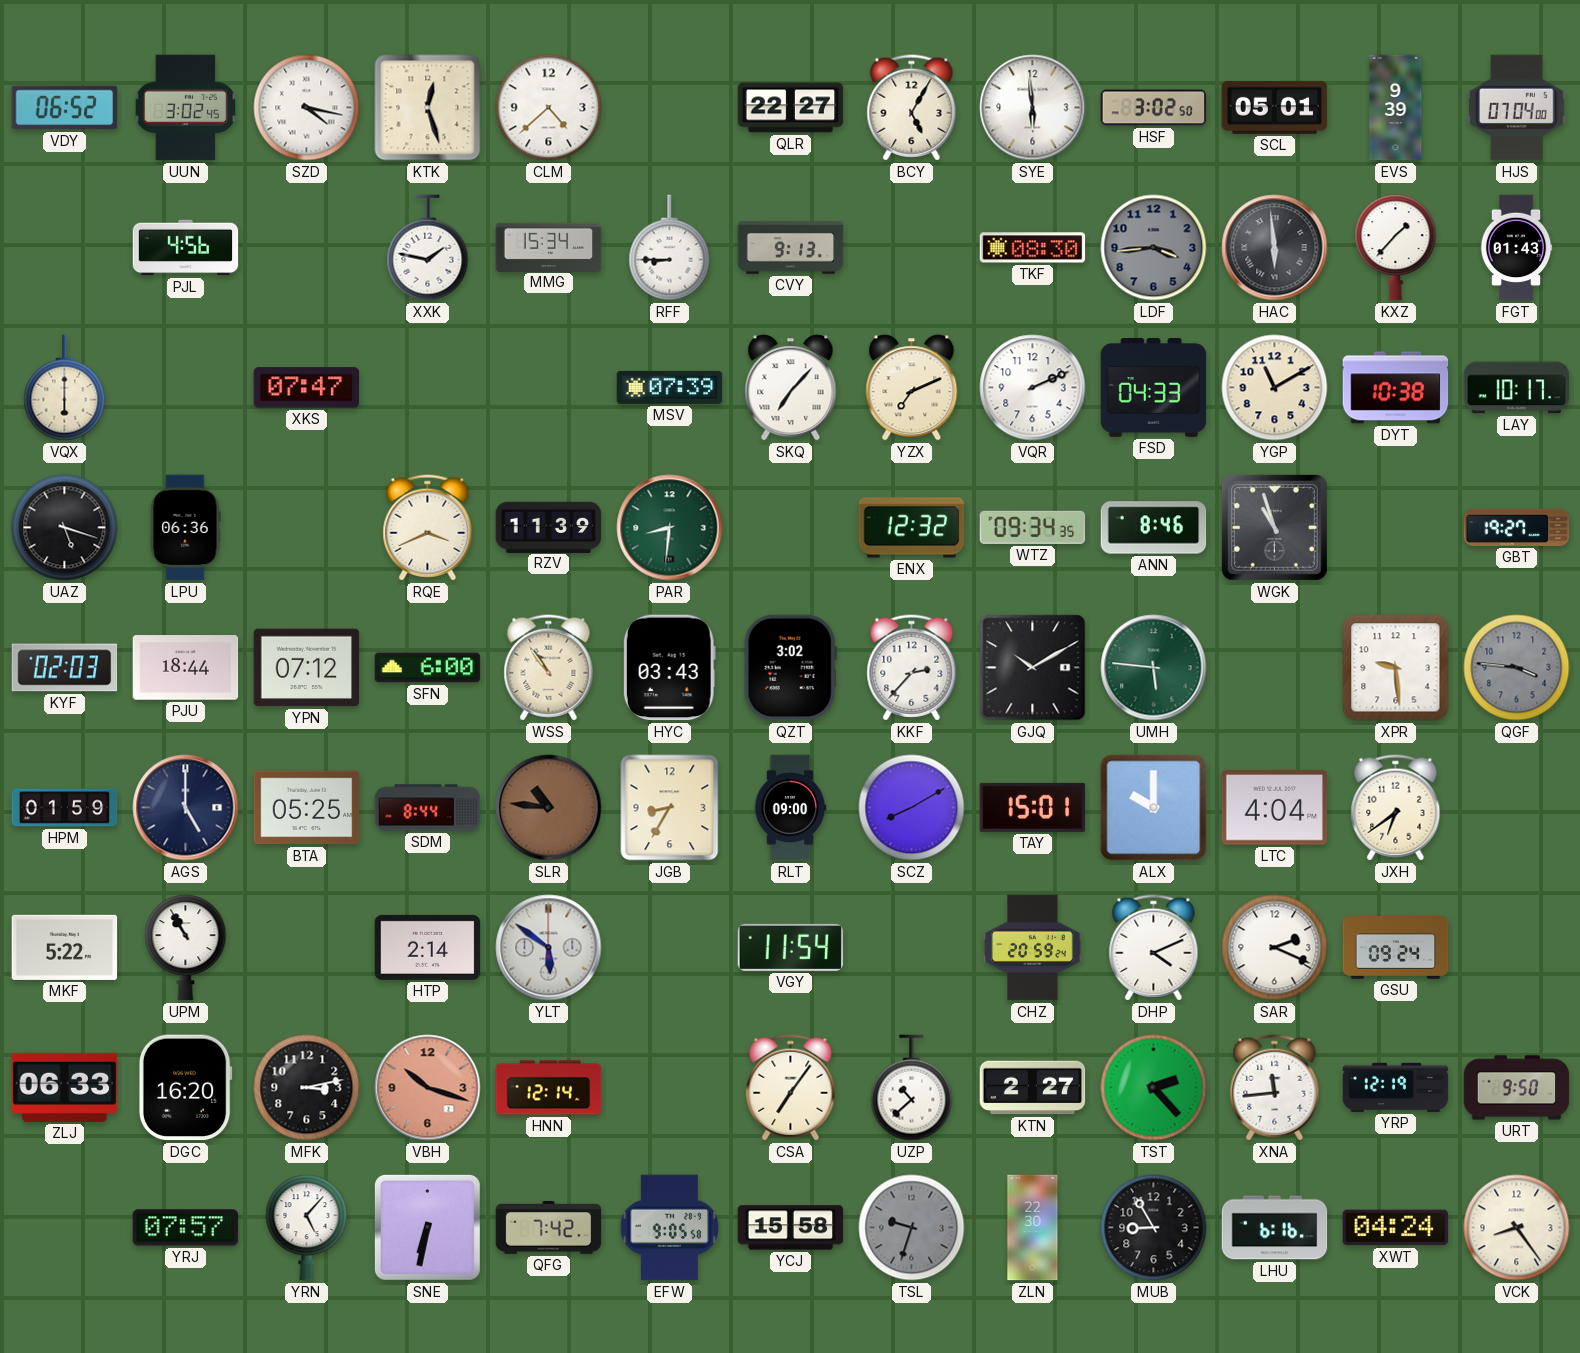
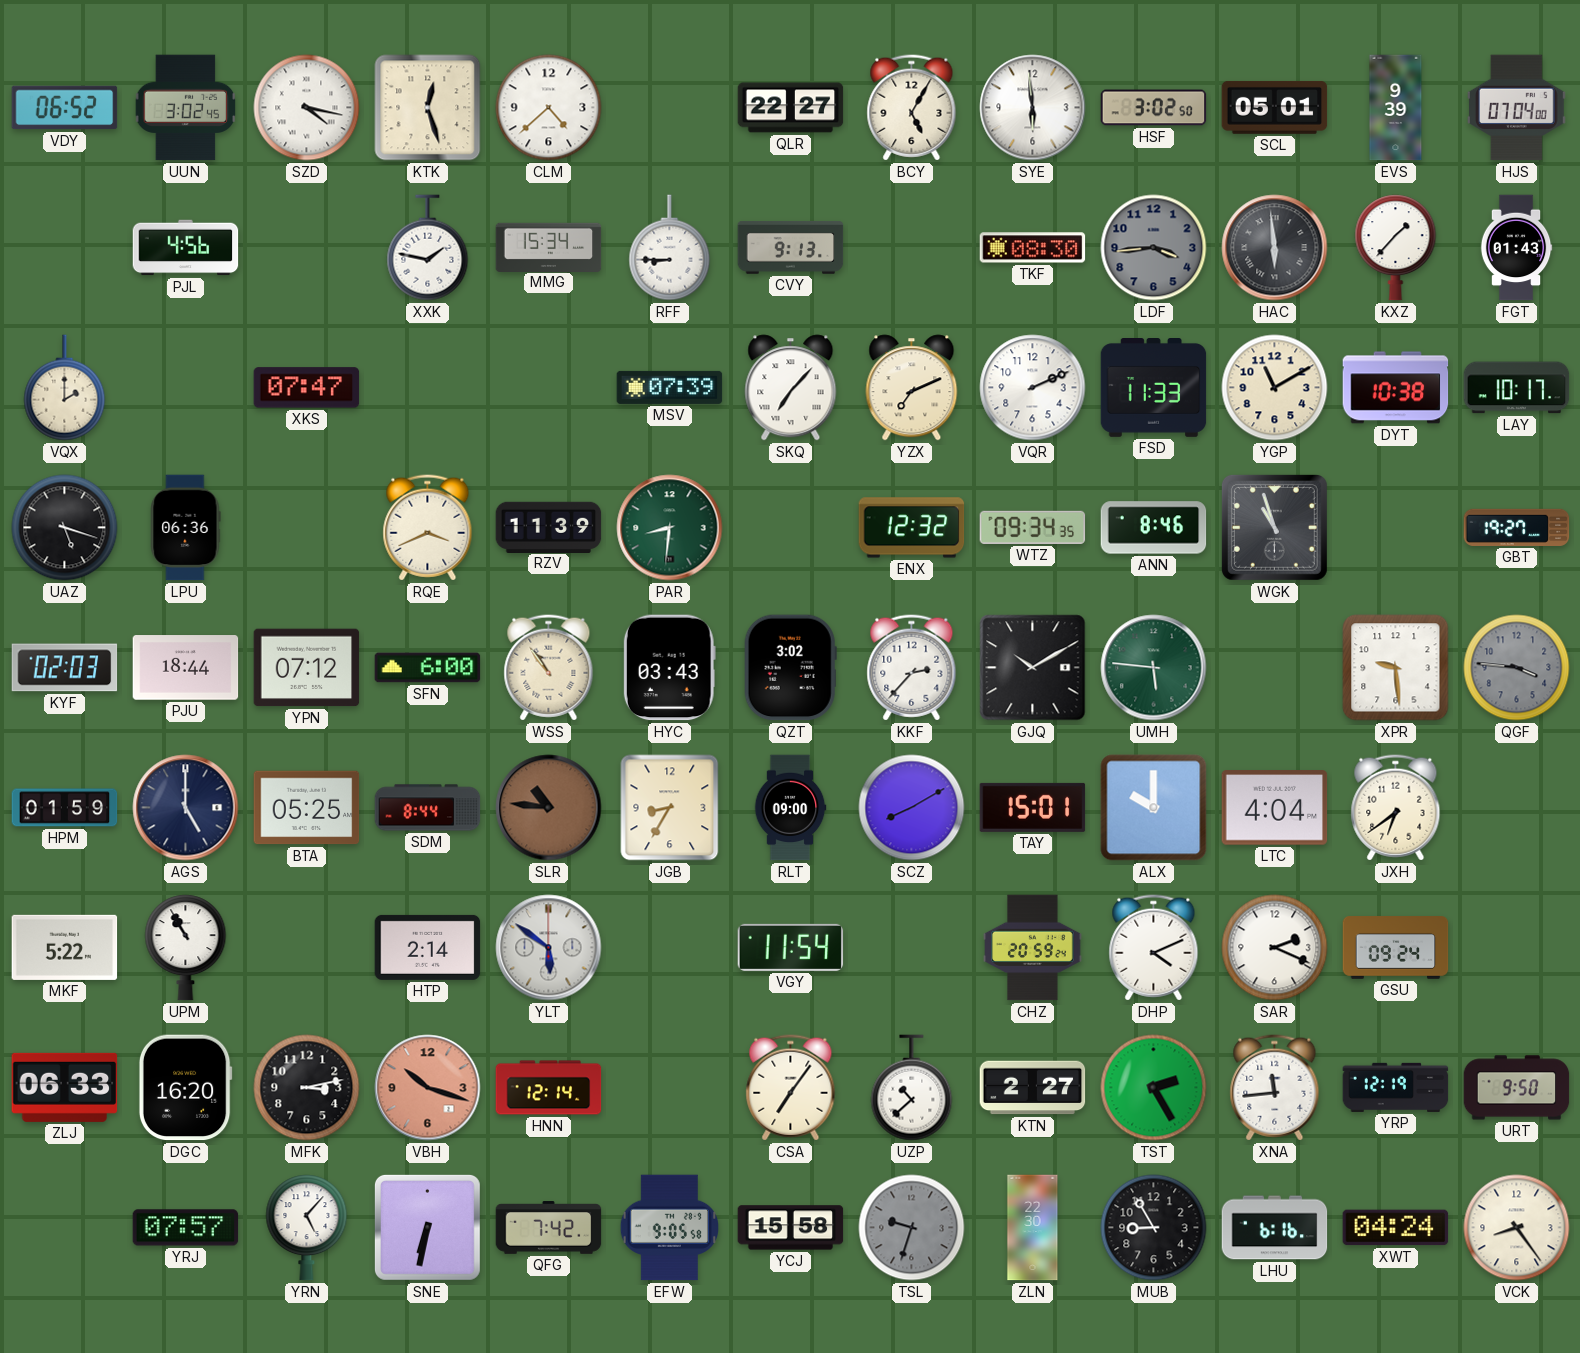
VQX: 6:00 -> 2:00
FSD: 04:33 -> 11:33
TST: 2:23 -> 2:25
